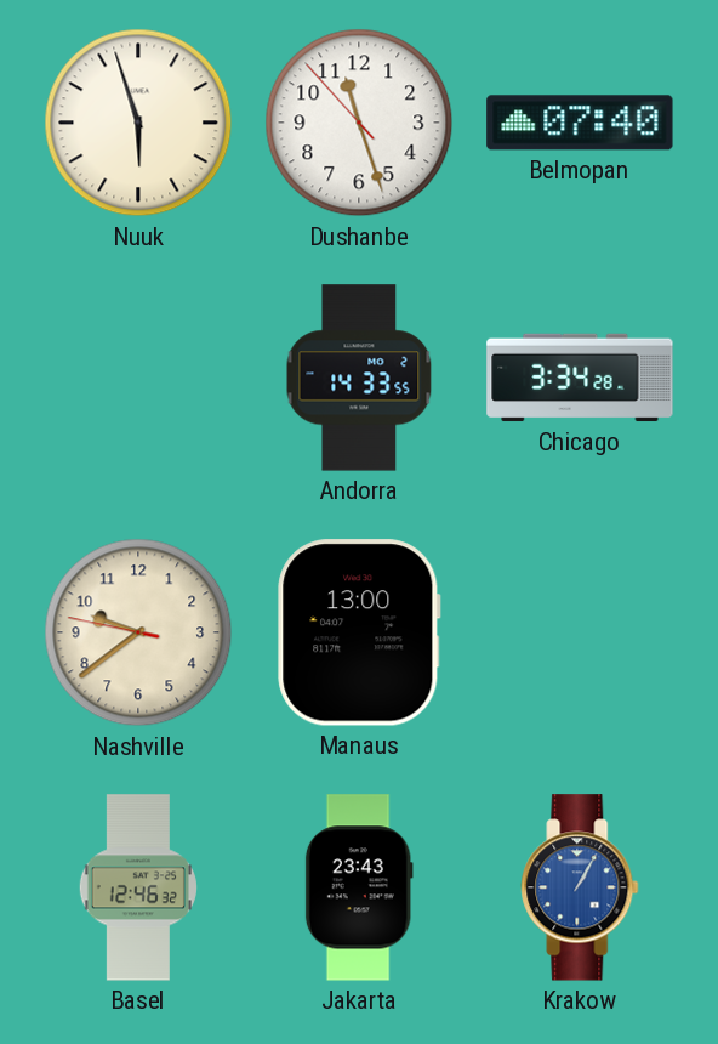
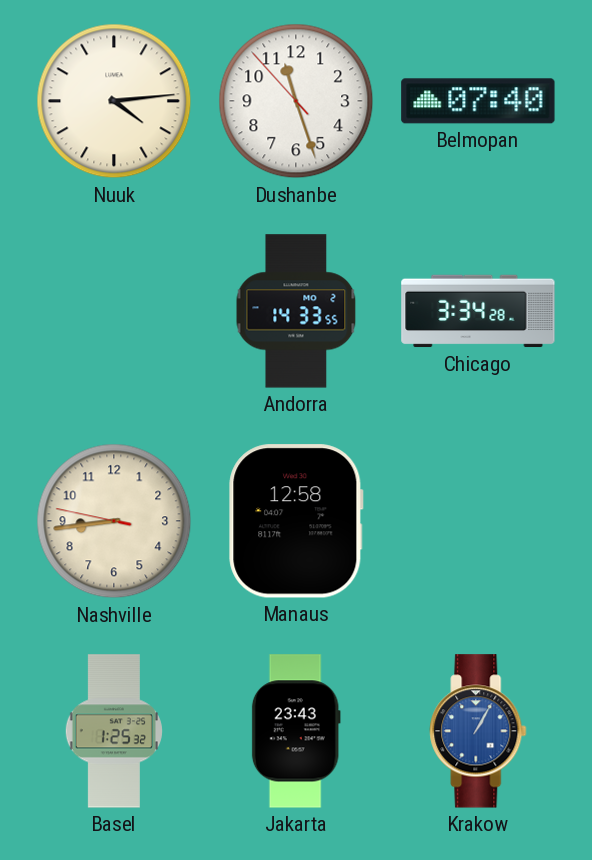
Nuuk: 5:57 -> 4:14
Nashville: 9:38 -> 8:43
Manaus: 13:00 -> 12:58
Basel: 12:46 -> 1:25
